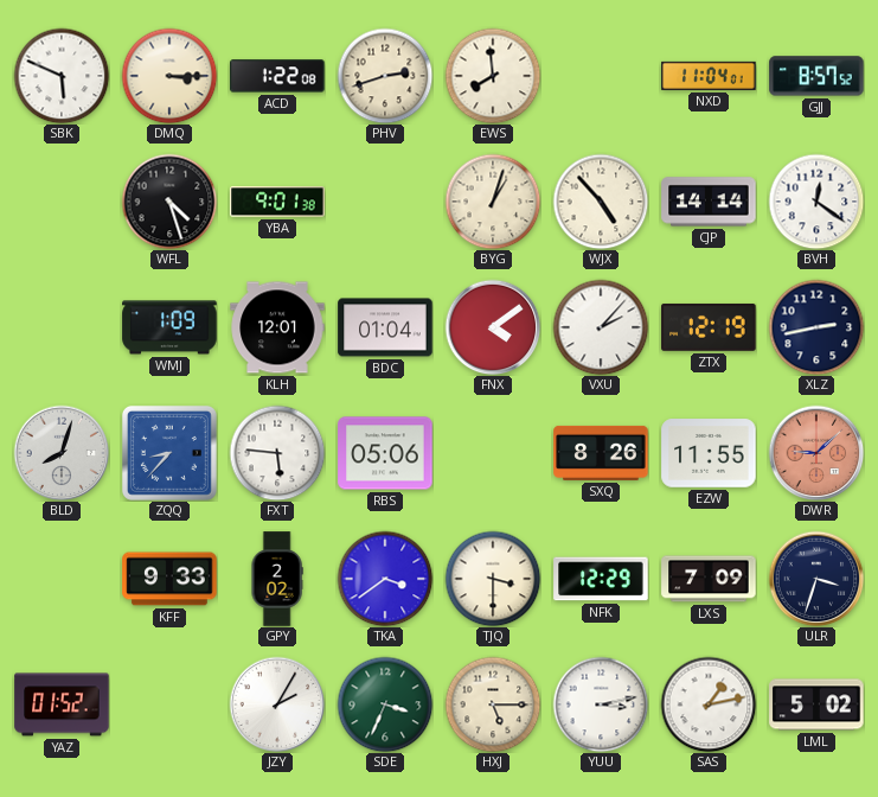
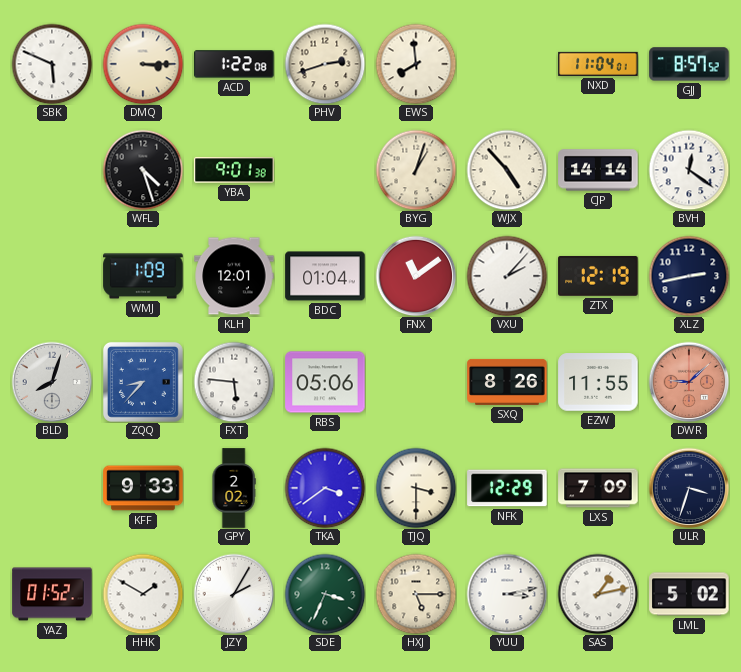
FNX: 4:09 -> 11:09
HHK: none -> 1:50
